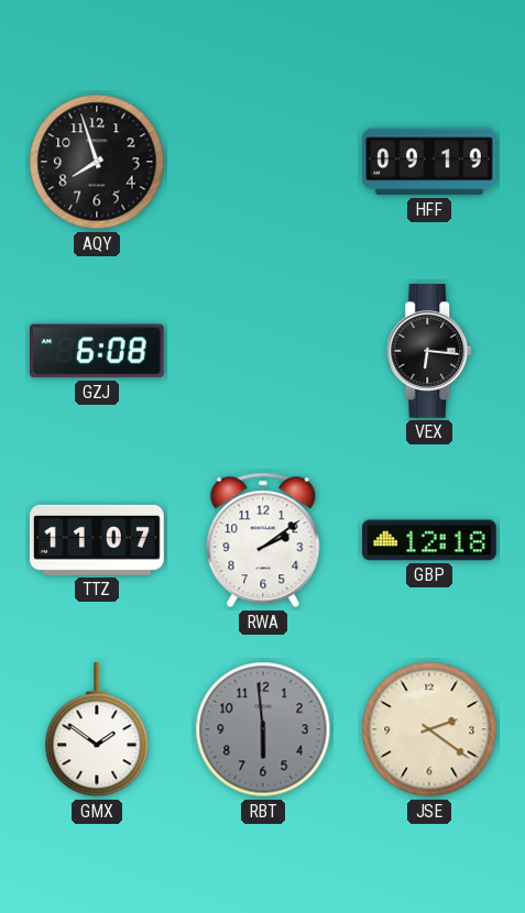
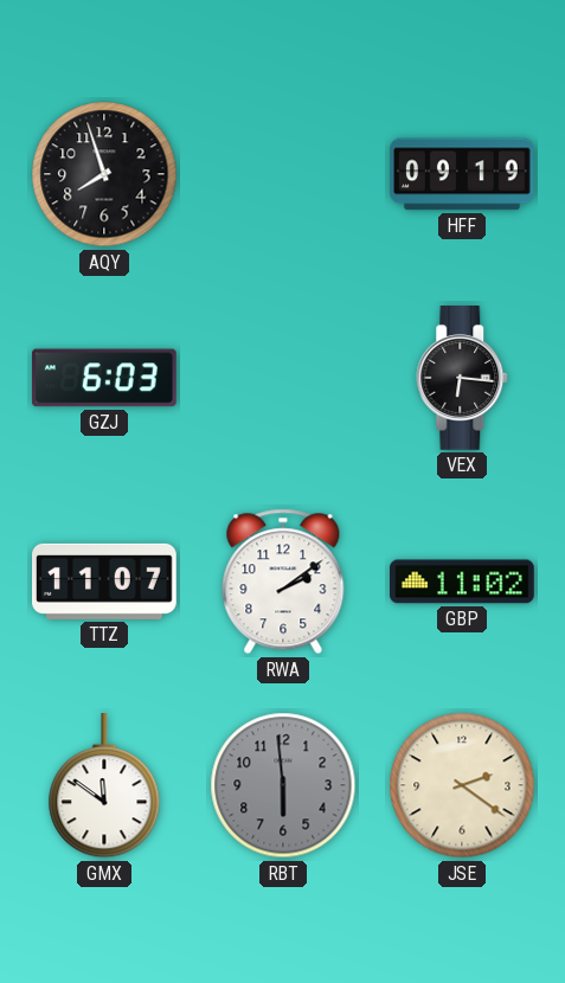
GZJ: 6:08 -> 6:03
GBP: 12:18 -> 11:02
GMX: 1:51 -> 11:51
